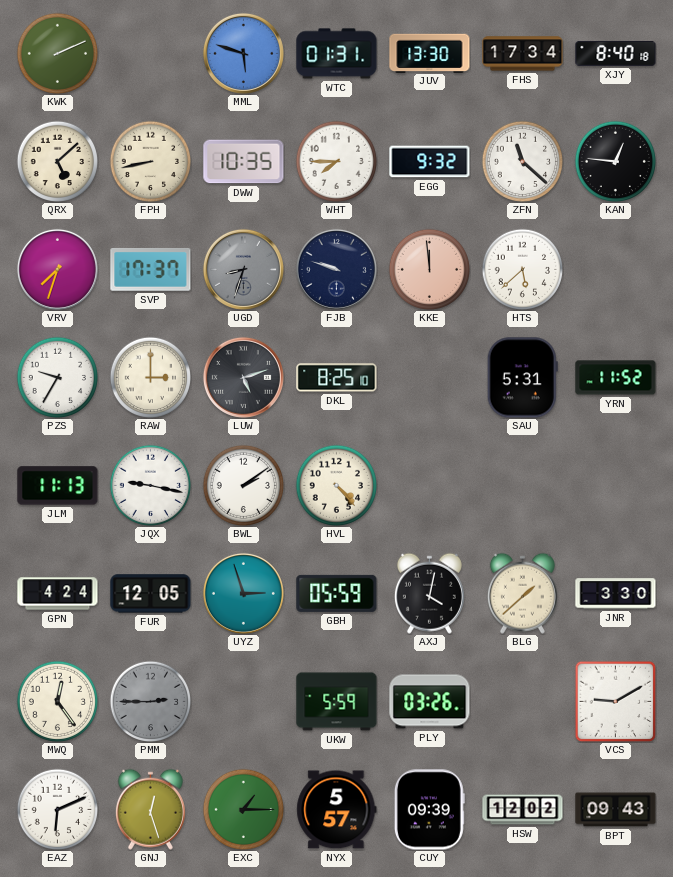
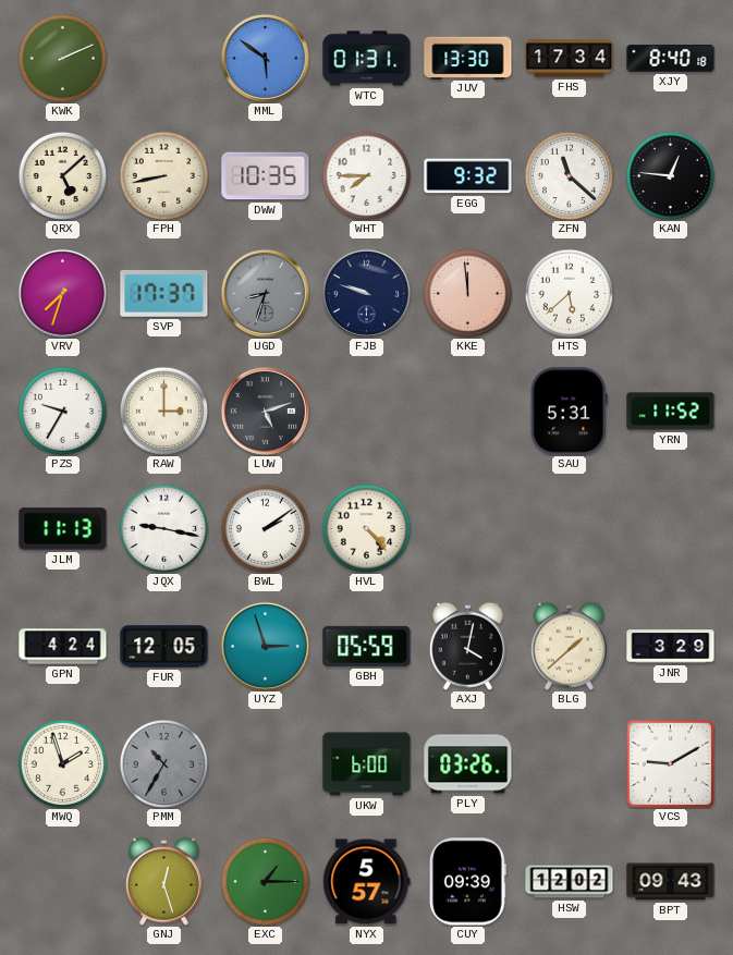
MML: 5:48 -> 5:51
DKL: 8:25 -> none
JNR: 3:30 -> 3:29
MWQ: 12:24 -> 1:57
PMM: 2:45 -> 10:35
UKW: 5:59 -> 6:00
EAZ: 6:11 -> none
